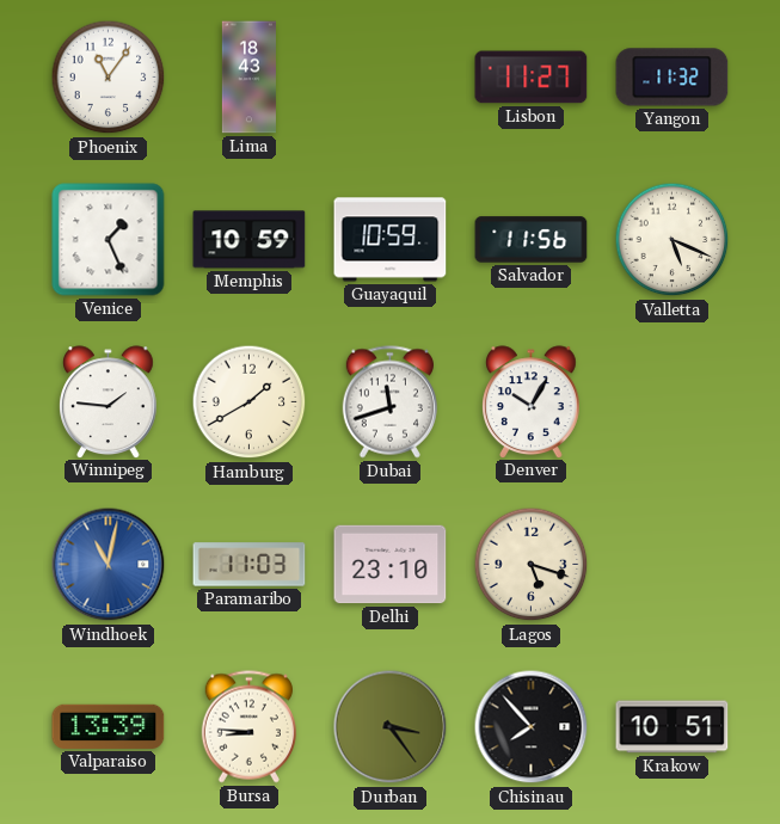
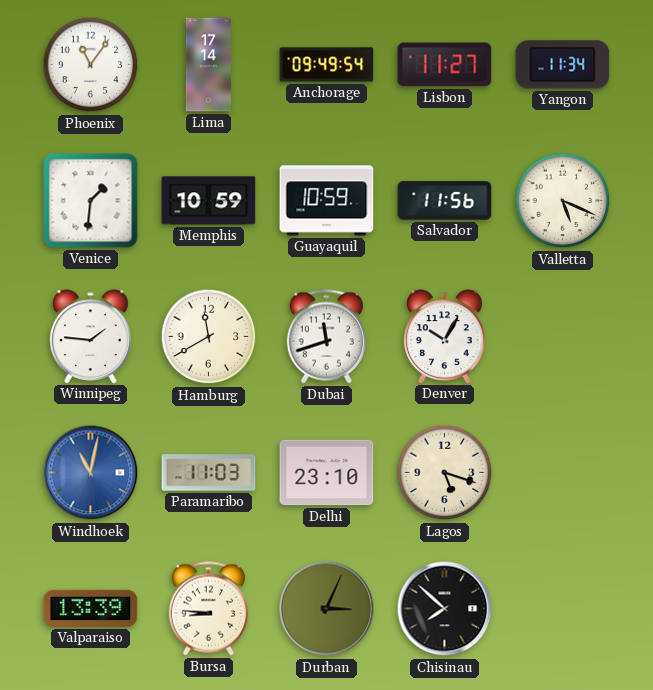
Lima: 18:43 -> 17:14
Anchorage: none -> 09:49
Yangon: 11:32 -> 11:34
Venice: 1:26 -> 1:31
Hamburg: 1:40 -> 11:40
Durban: 3:24 -> 3:04
Chisinau: 7:53 -> 7:52
Krakow: 10:51 -> none
